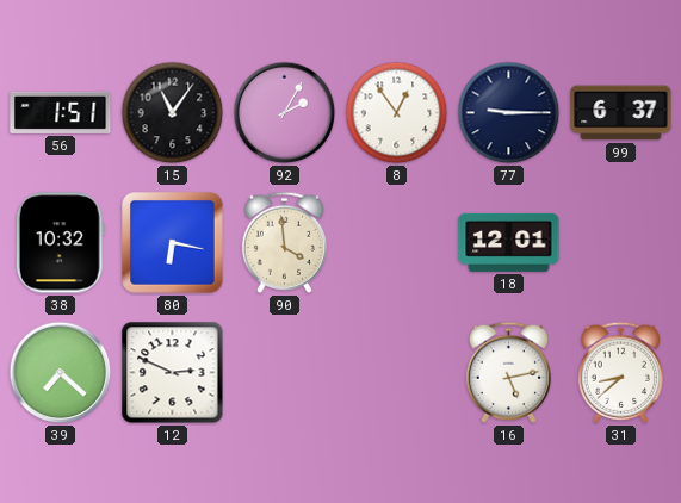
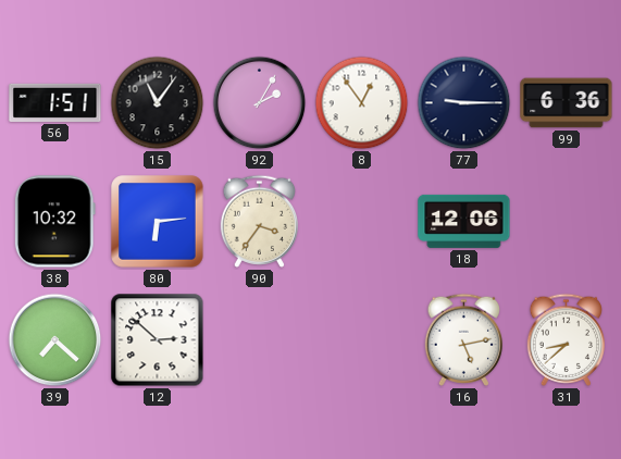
99: 6:37 -> 6:36
80: 6:17 -> 6:14
90: 3:59 -> 3:36
18: 12:01 -> 12:06
12: 2:49 -> 2:52
